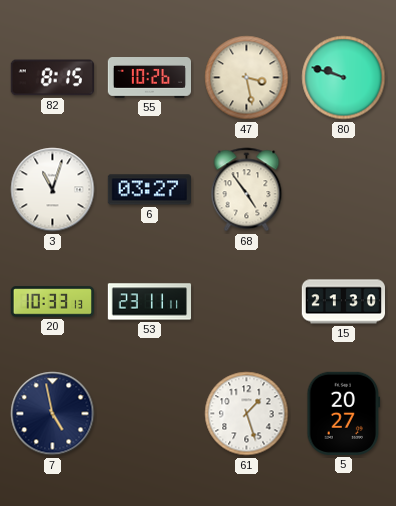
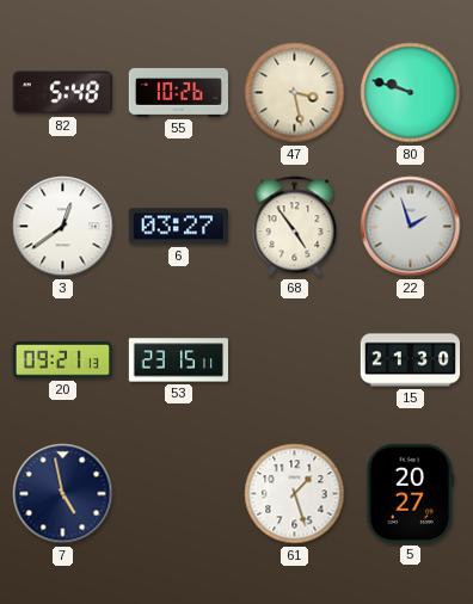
82: 8:15 -> 5:48
3: 11:03 -> 12:39
22: none -> 1:57
20: 10:33 -> 09:21
53: 23:11 -> 23:15
